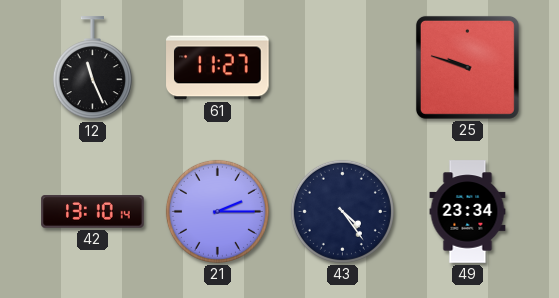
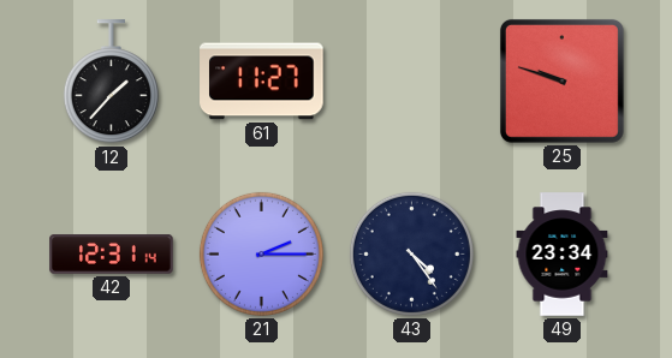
12: 11:26 -> 1:37
42: 13:10 -> 12:31
